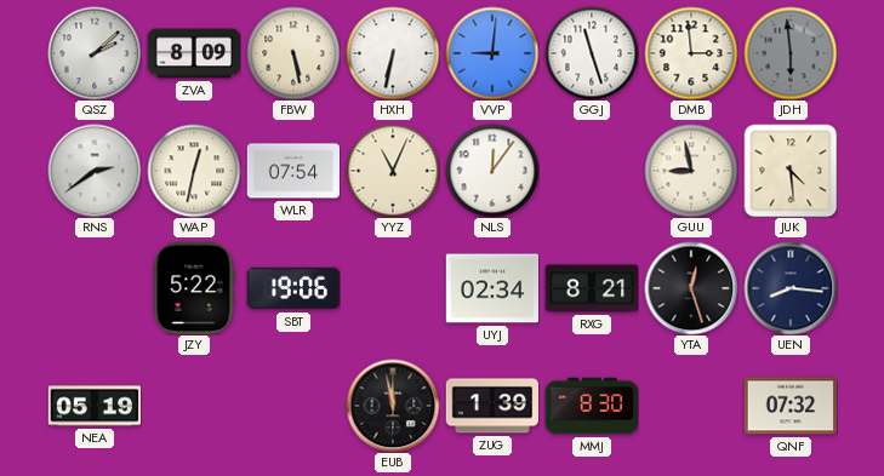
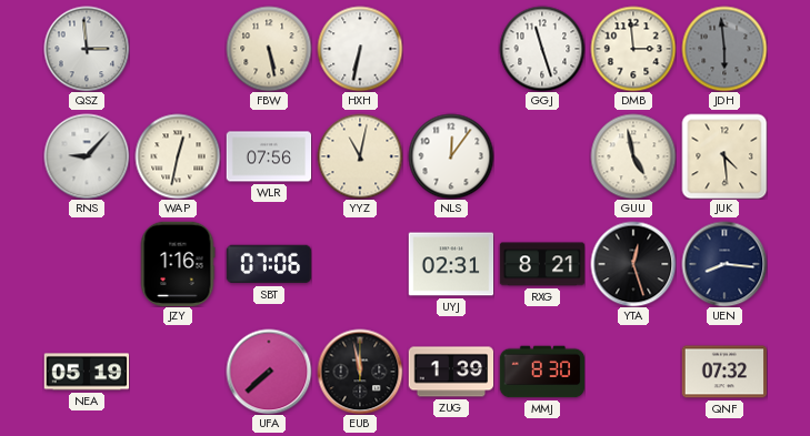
QSZ: 2:08 -> 2:59
ZVA: 8:09 -> none
VVP: 9:01 -> none
RNS: 2:39 -> 9:07
WLR: 07:54 -> 07:56
YYZ: 11:04 -> 11:02
GUU: 8:58 -> 4:58
JZY: 5:22 -> 1:16
SBT: 19:06 -> 07:06
UYJ: 02:34 -> 02:31
UFA: none -> 7:38
